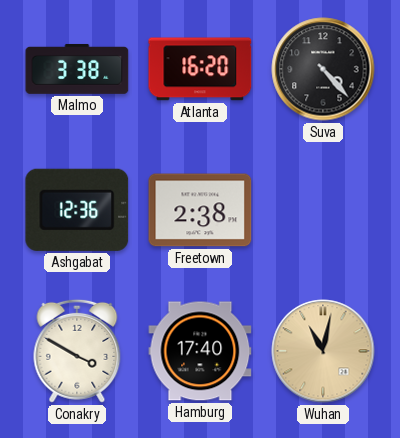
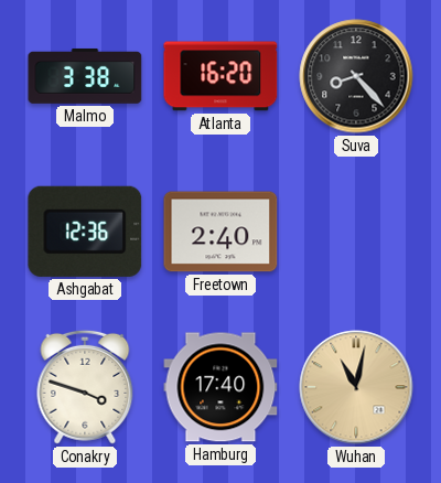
Suva: 4:23 -> 8:23
Freetown: 2:38 -> 2:40
Conakry: 3:50 -> 3:48
